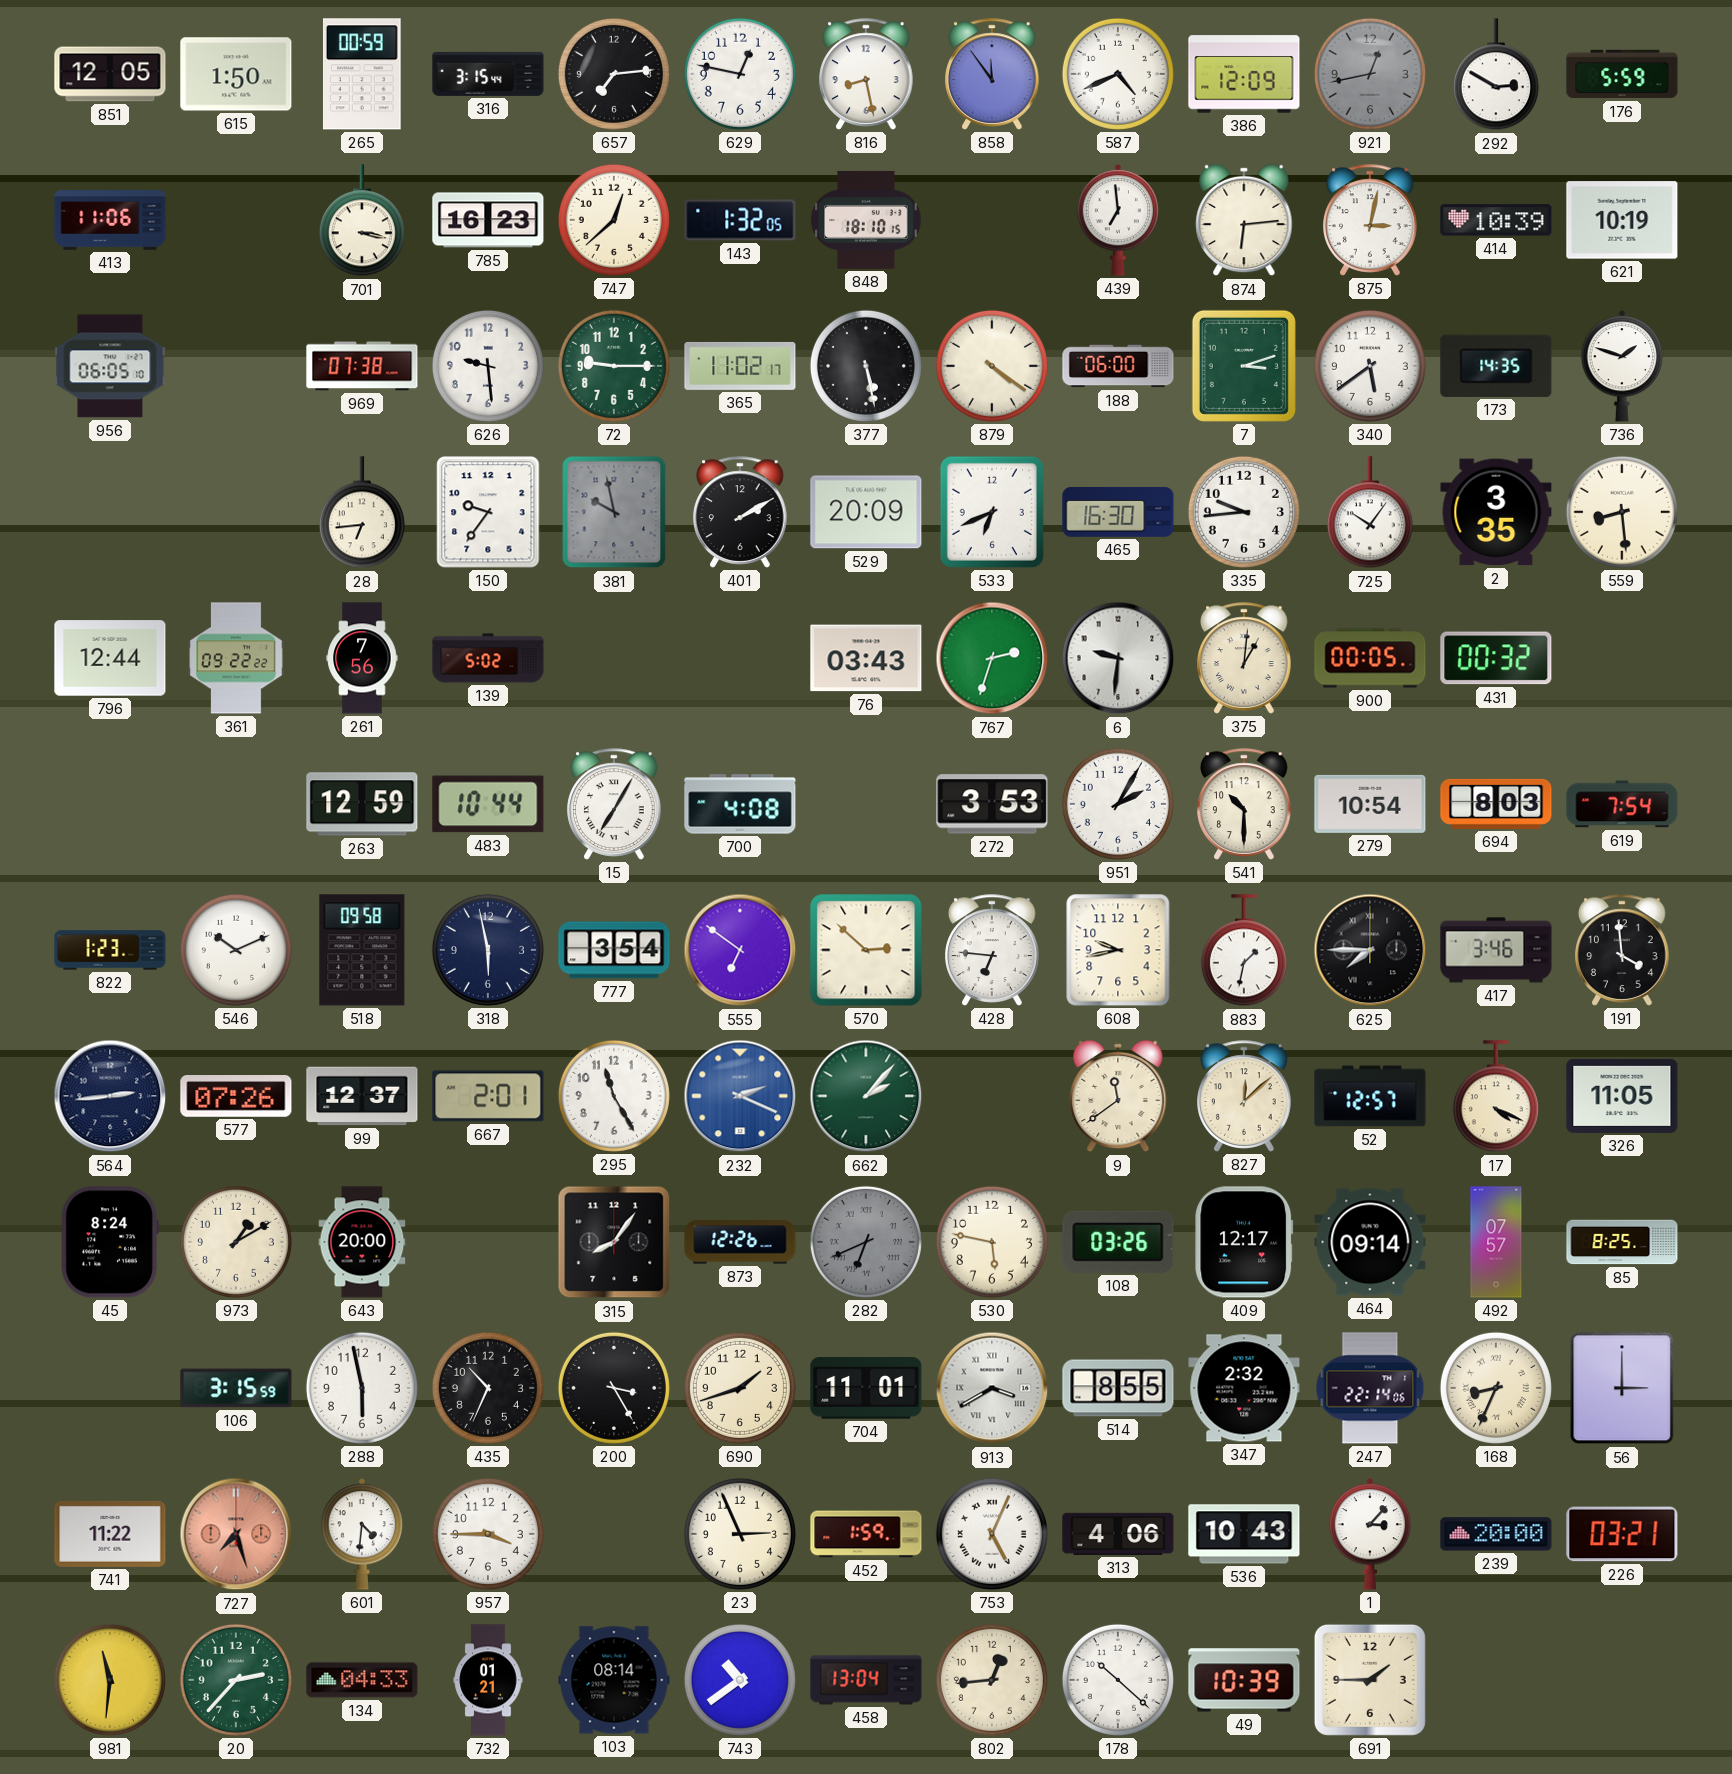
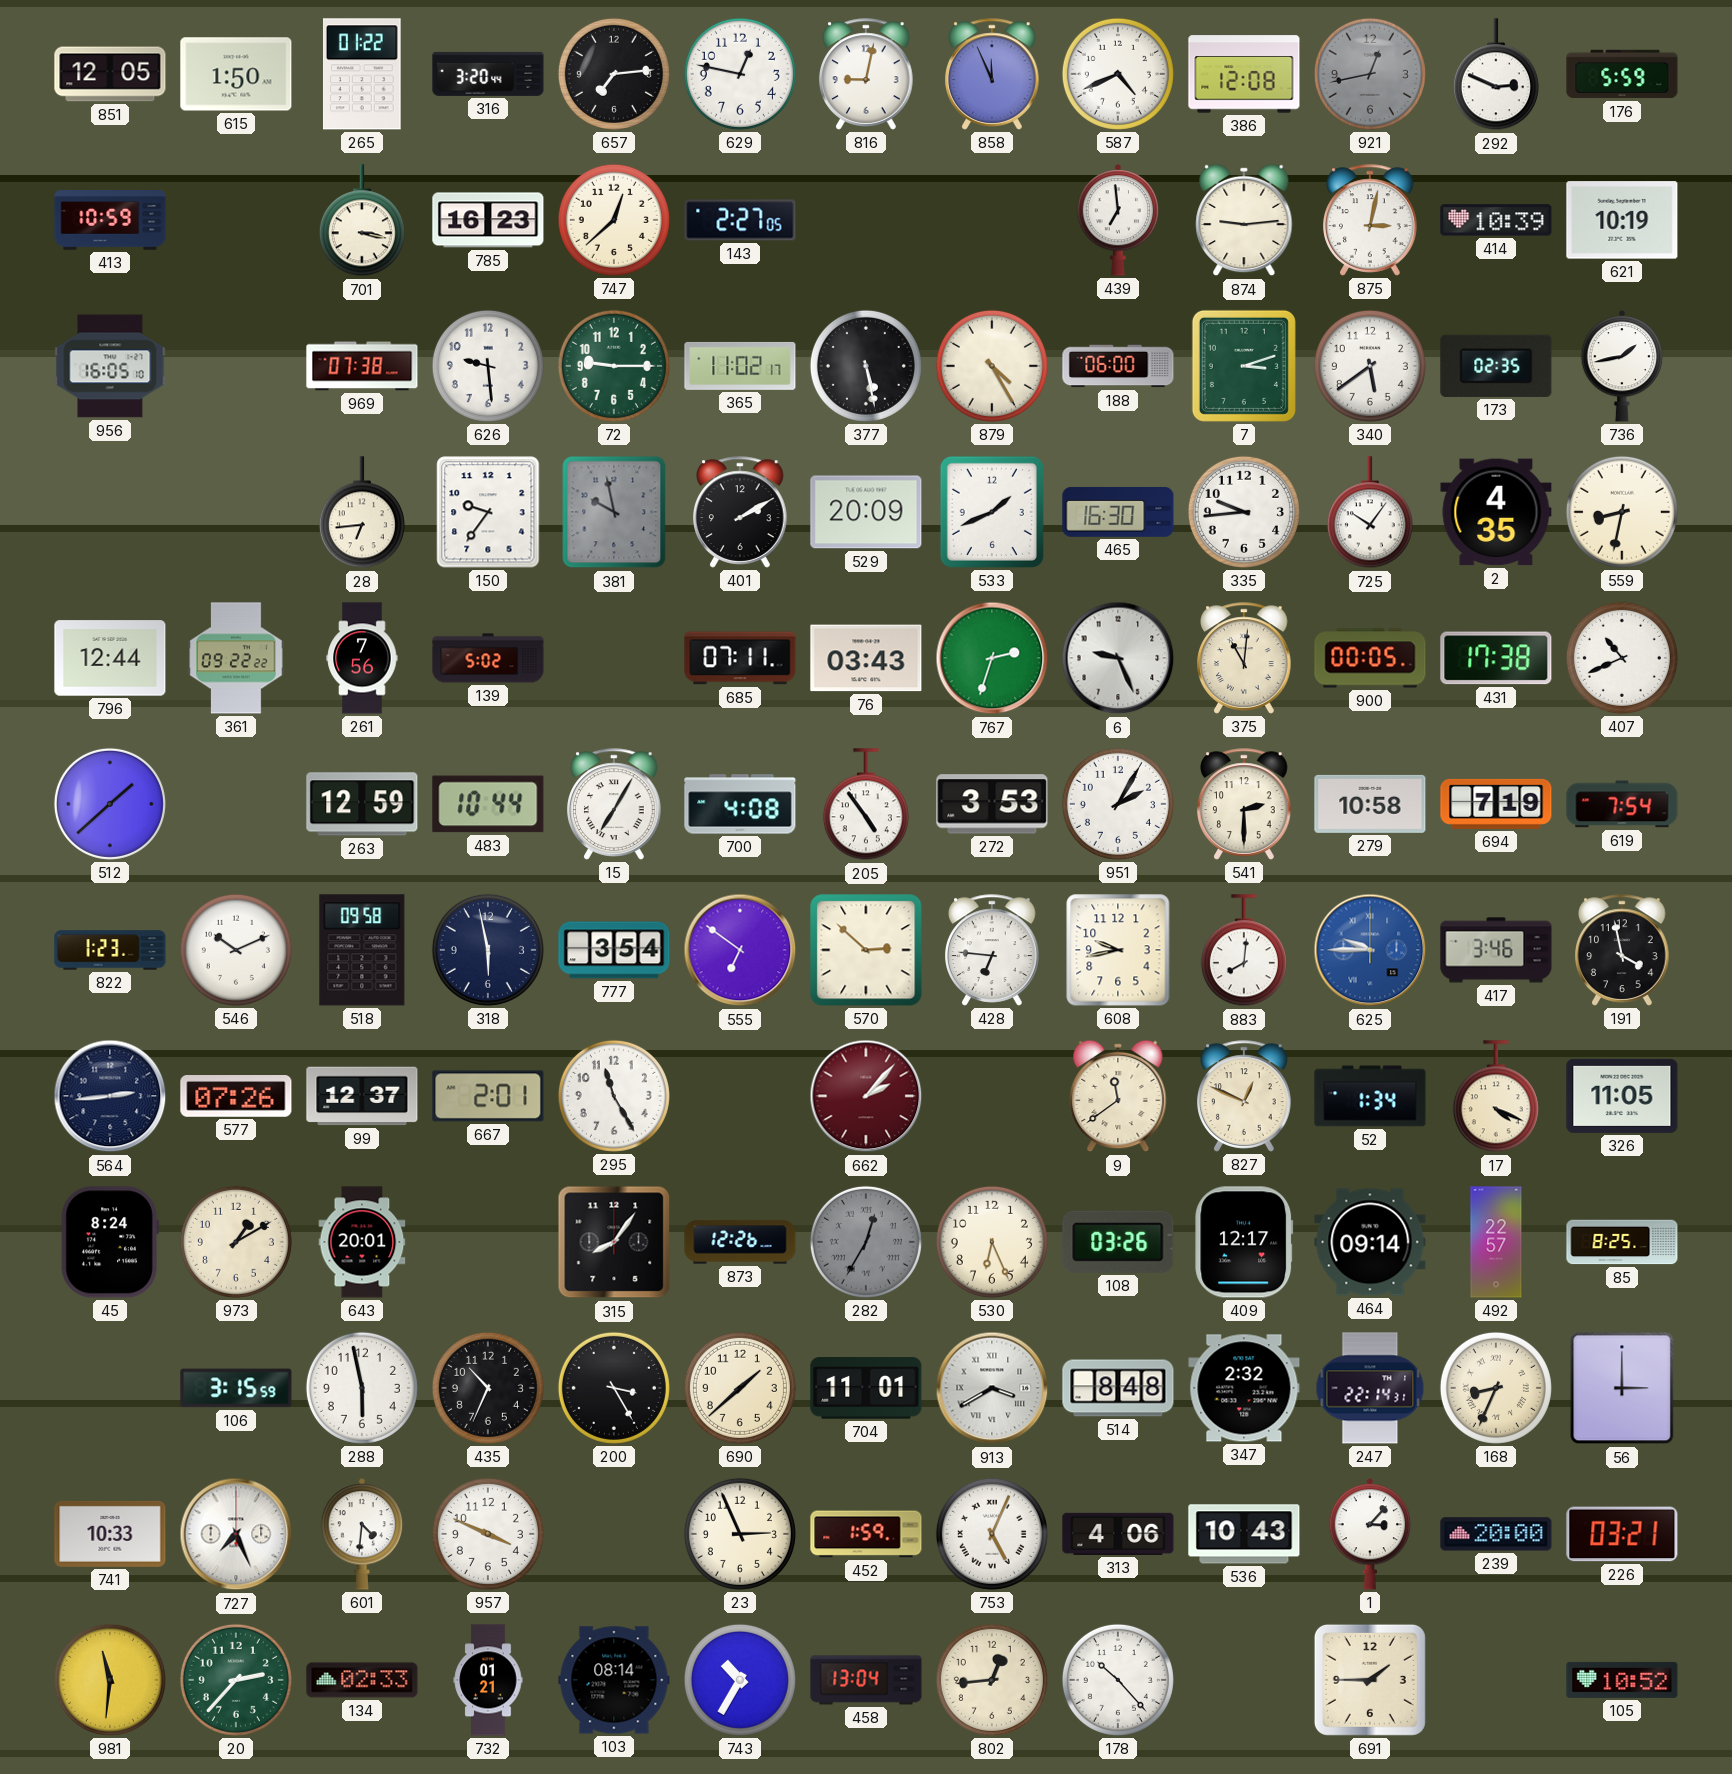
265: 00:59 -> 01:22
316: 3:15 -> 3:20
816: 8:28 -> 9:02
858: 11:54 -> 11:56
386: 12:09 -> 12:08
292: 2:50 -> 2:49
413: 11:06 -> 10:59
143: 1:32 -> 2:27
848: 18:10 -> none
874: 6:14 -> 9:14
956: 06:05 -> 16:05
879: 4:21 -> 4:25
173: 14:35 -> 02:35
736: 1:48 -> 1:43
533: 6:41 -> 1:41
2: 3:35 -> 4:35
559: 8:29 -> 8:32
685: none -> 07:11
6: 9:31 -> 9:26
375: 1:01 -> 11:01
431: 00:32 -> 17:38
407: none -> 10:41
512: none -> 1:38
205: none -> 4:54
541: 10:30 -> 2:30
279: 10:54 -> 10:58
694: 8:03 -> 7:19
883: 1:32 -> 8:01
625: 7:45 -> 9:45
625 dial: black -> blue
191: 3:59 -> 3:58
232: 2:19 -> none
662 dial: green -> burgundy
827: 12:08 -> 12:49
52: 12:57 -> 1:34
643: 20:00 -> 20:01
282: 6:41 -> 12:35
530: 5:47 -> 6:26
492: 07:57 -> 22:57
690: 1:42 -> 1:38
514: 8:55 -> 8:48
247: 22:14:06 -> 22:14:31
741: 11:22 -> 10:33
727: 7:27 -> 7:26
727 dial: salmon -> white
957: 3:45 -> 3:49
134: 04:33 -> 02:33
743: 10:39 -> 10:35
178: 10:22 -> 10:23
49: 10:39 -> none
105: none -> 10:52
